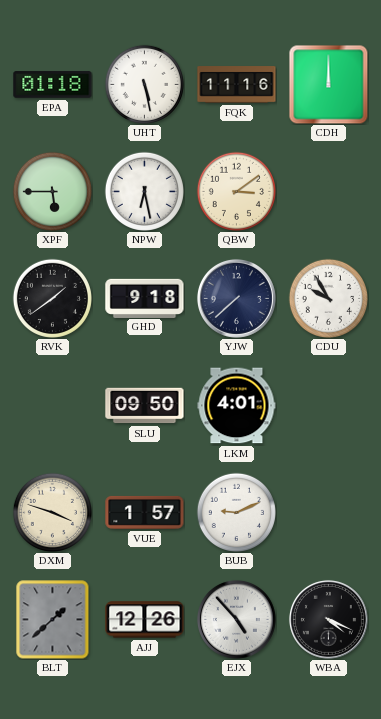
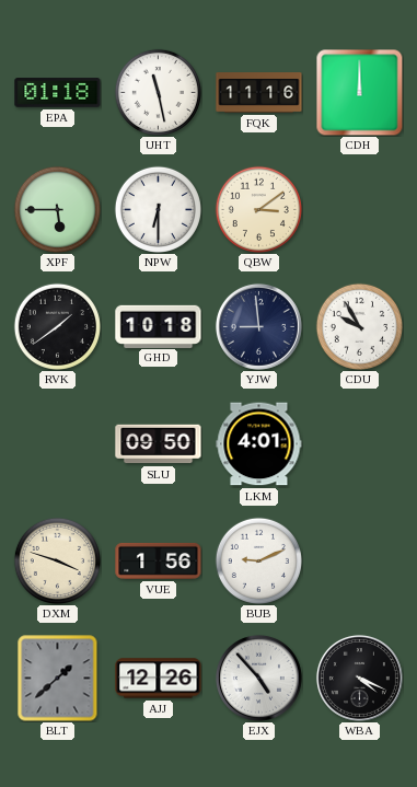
UHT: 5:28 -> 11:28
NPW: 6:28 -> 6:30
GHD: 9:18 -> 10:18
YJW: 7:38 -> 8:59
VUE: 1:57 -> 1:56
